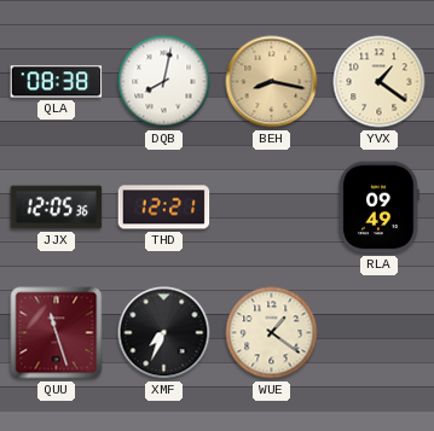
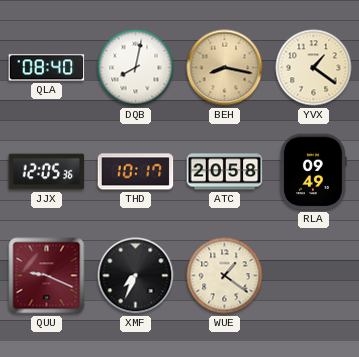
QLA: 08:38 -> 08:40
THD: 12:21 -> 10:17
ATC: none -> 20:58
QUU: 11:27 -> 9:19
